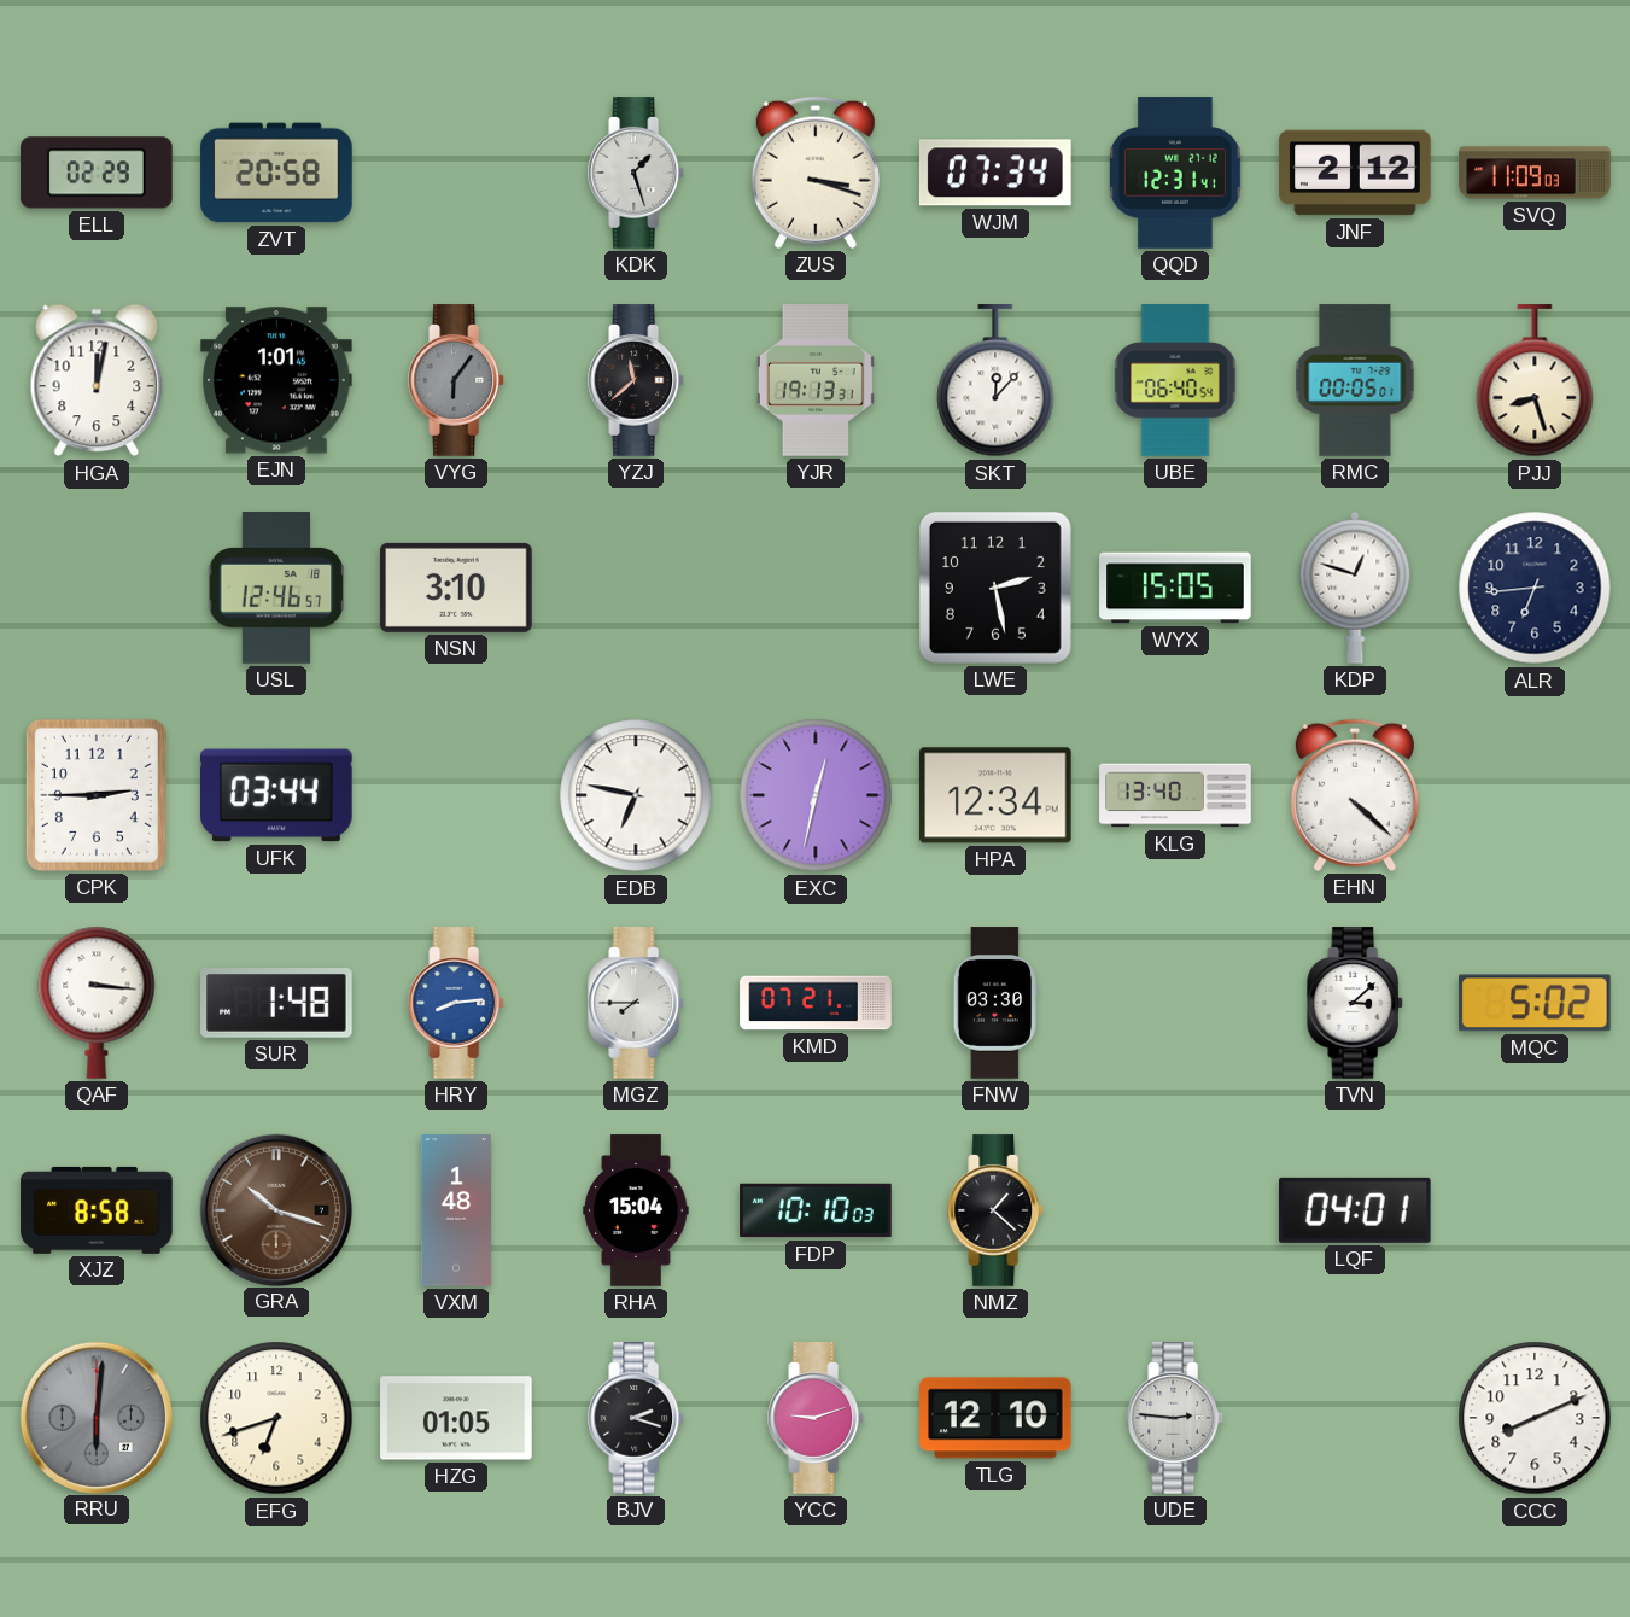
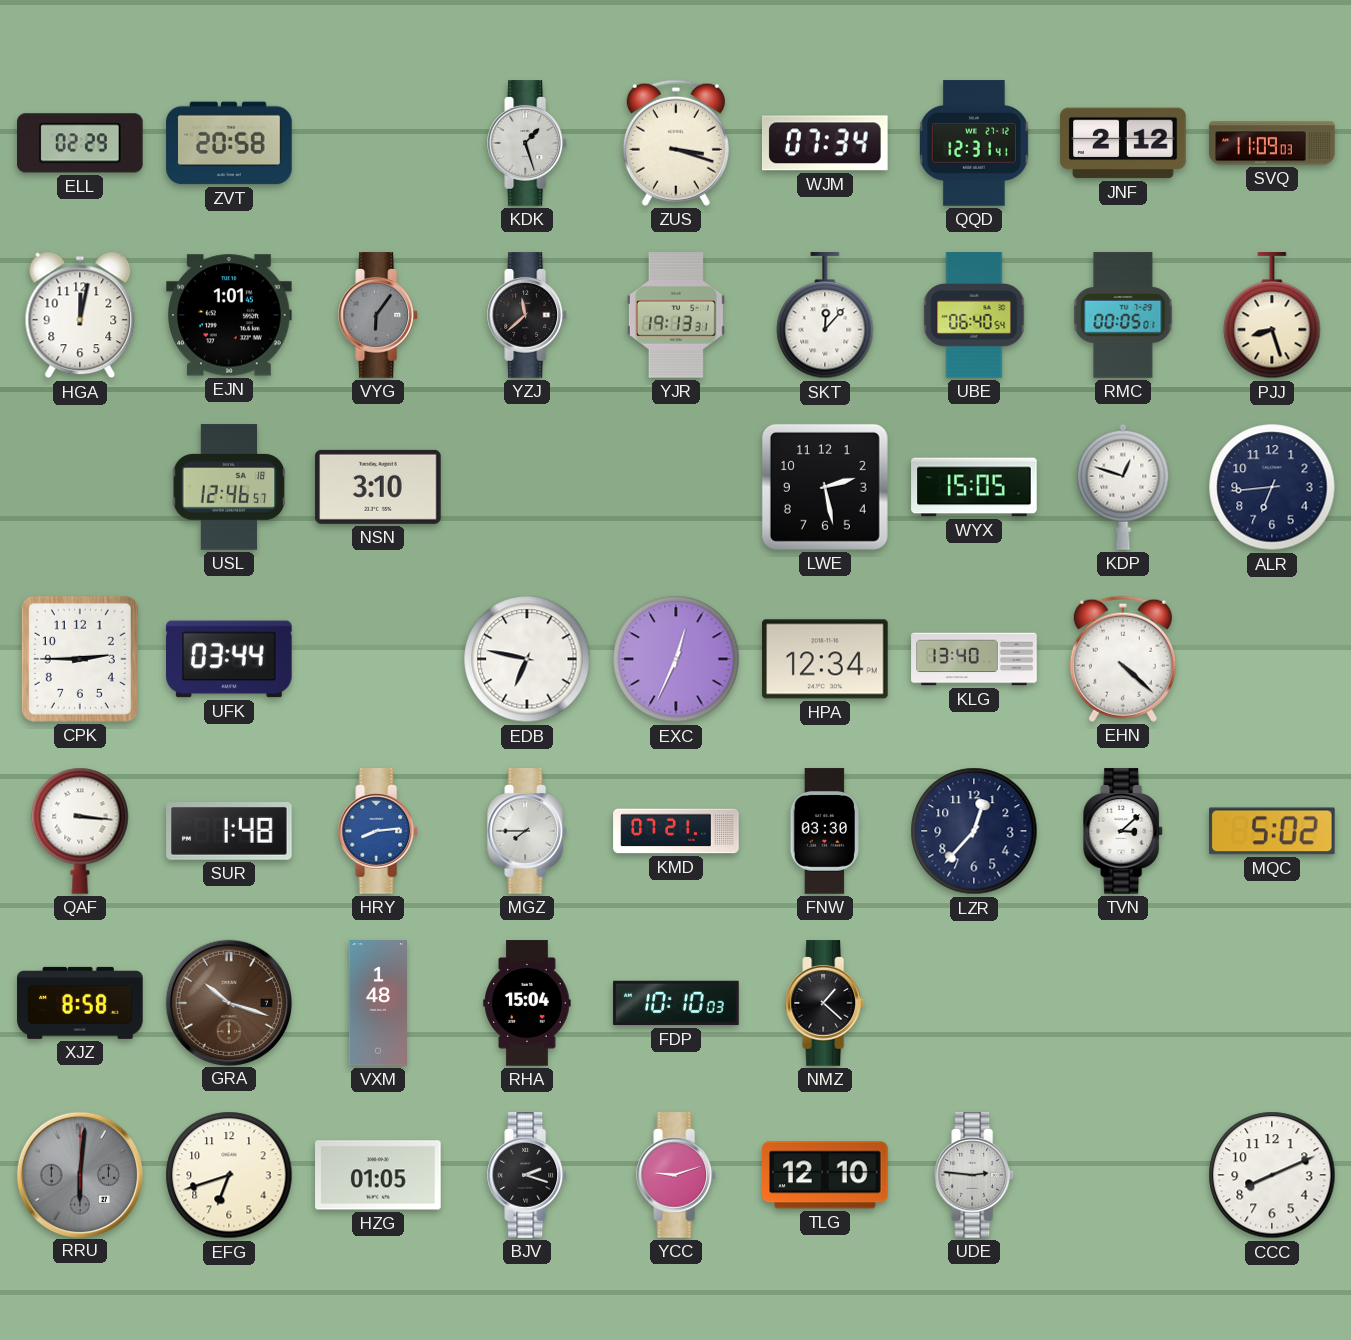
EXC: 12:32 -> 12:34
LZR: none -> 12:37
LQF: 04:01 -> none
